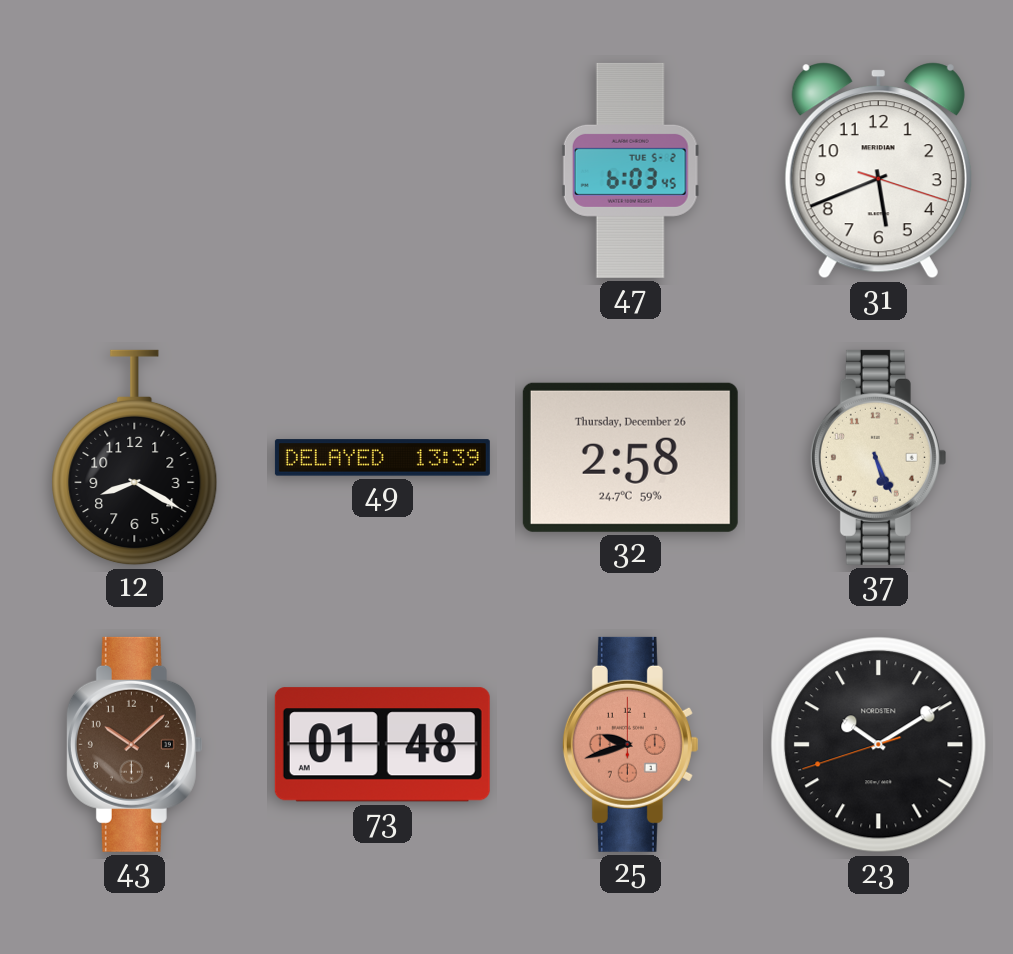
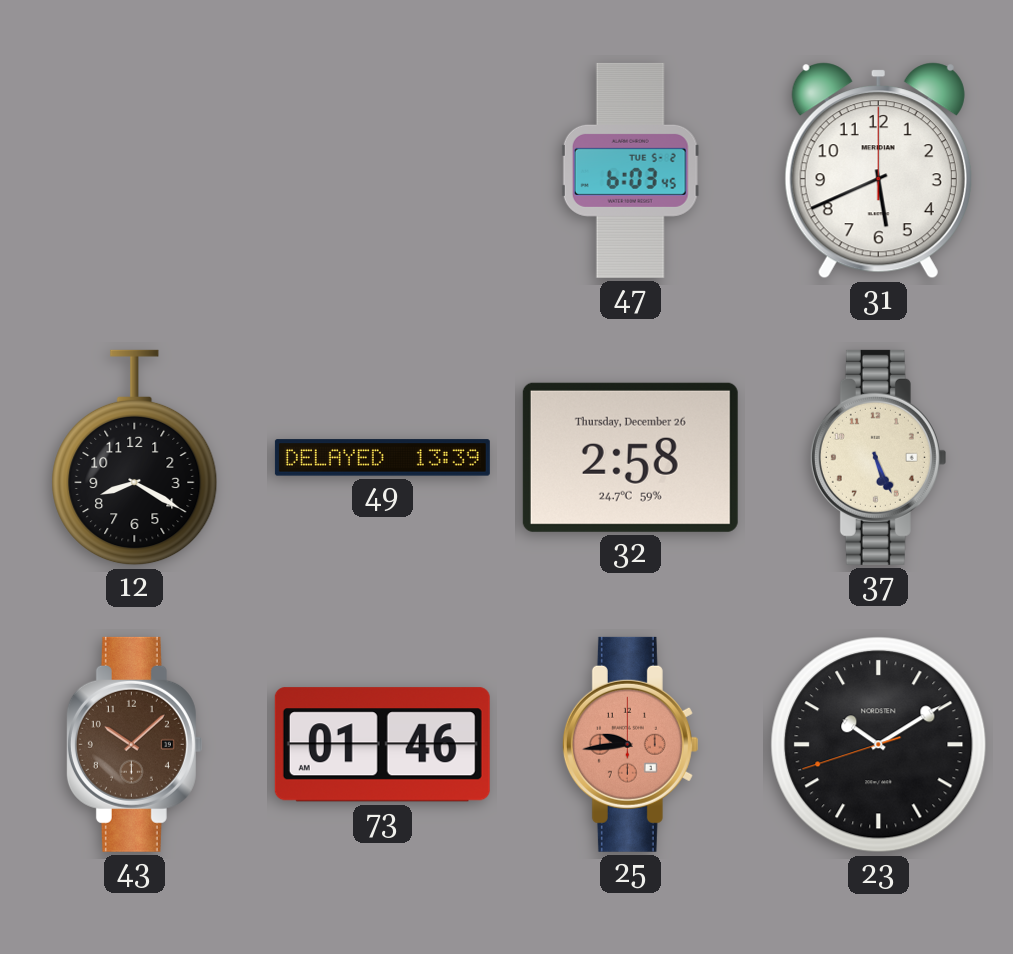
31: 5:41:18 -> 5:41:00
73: 01:48 -> 01:46
25: 9:42 -> 9:44
